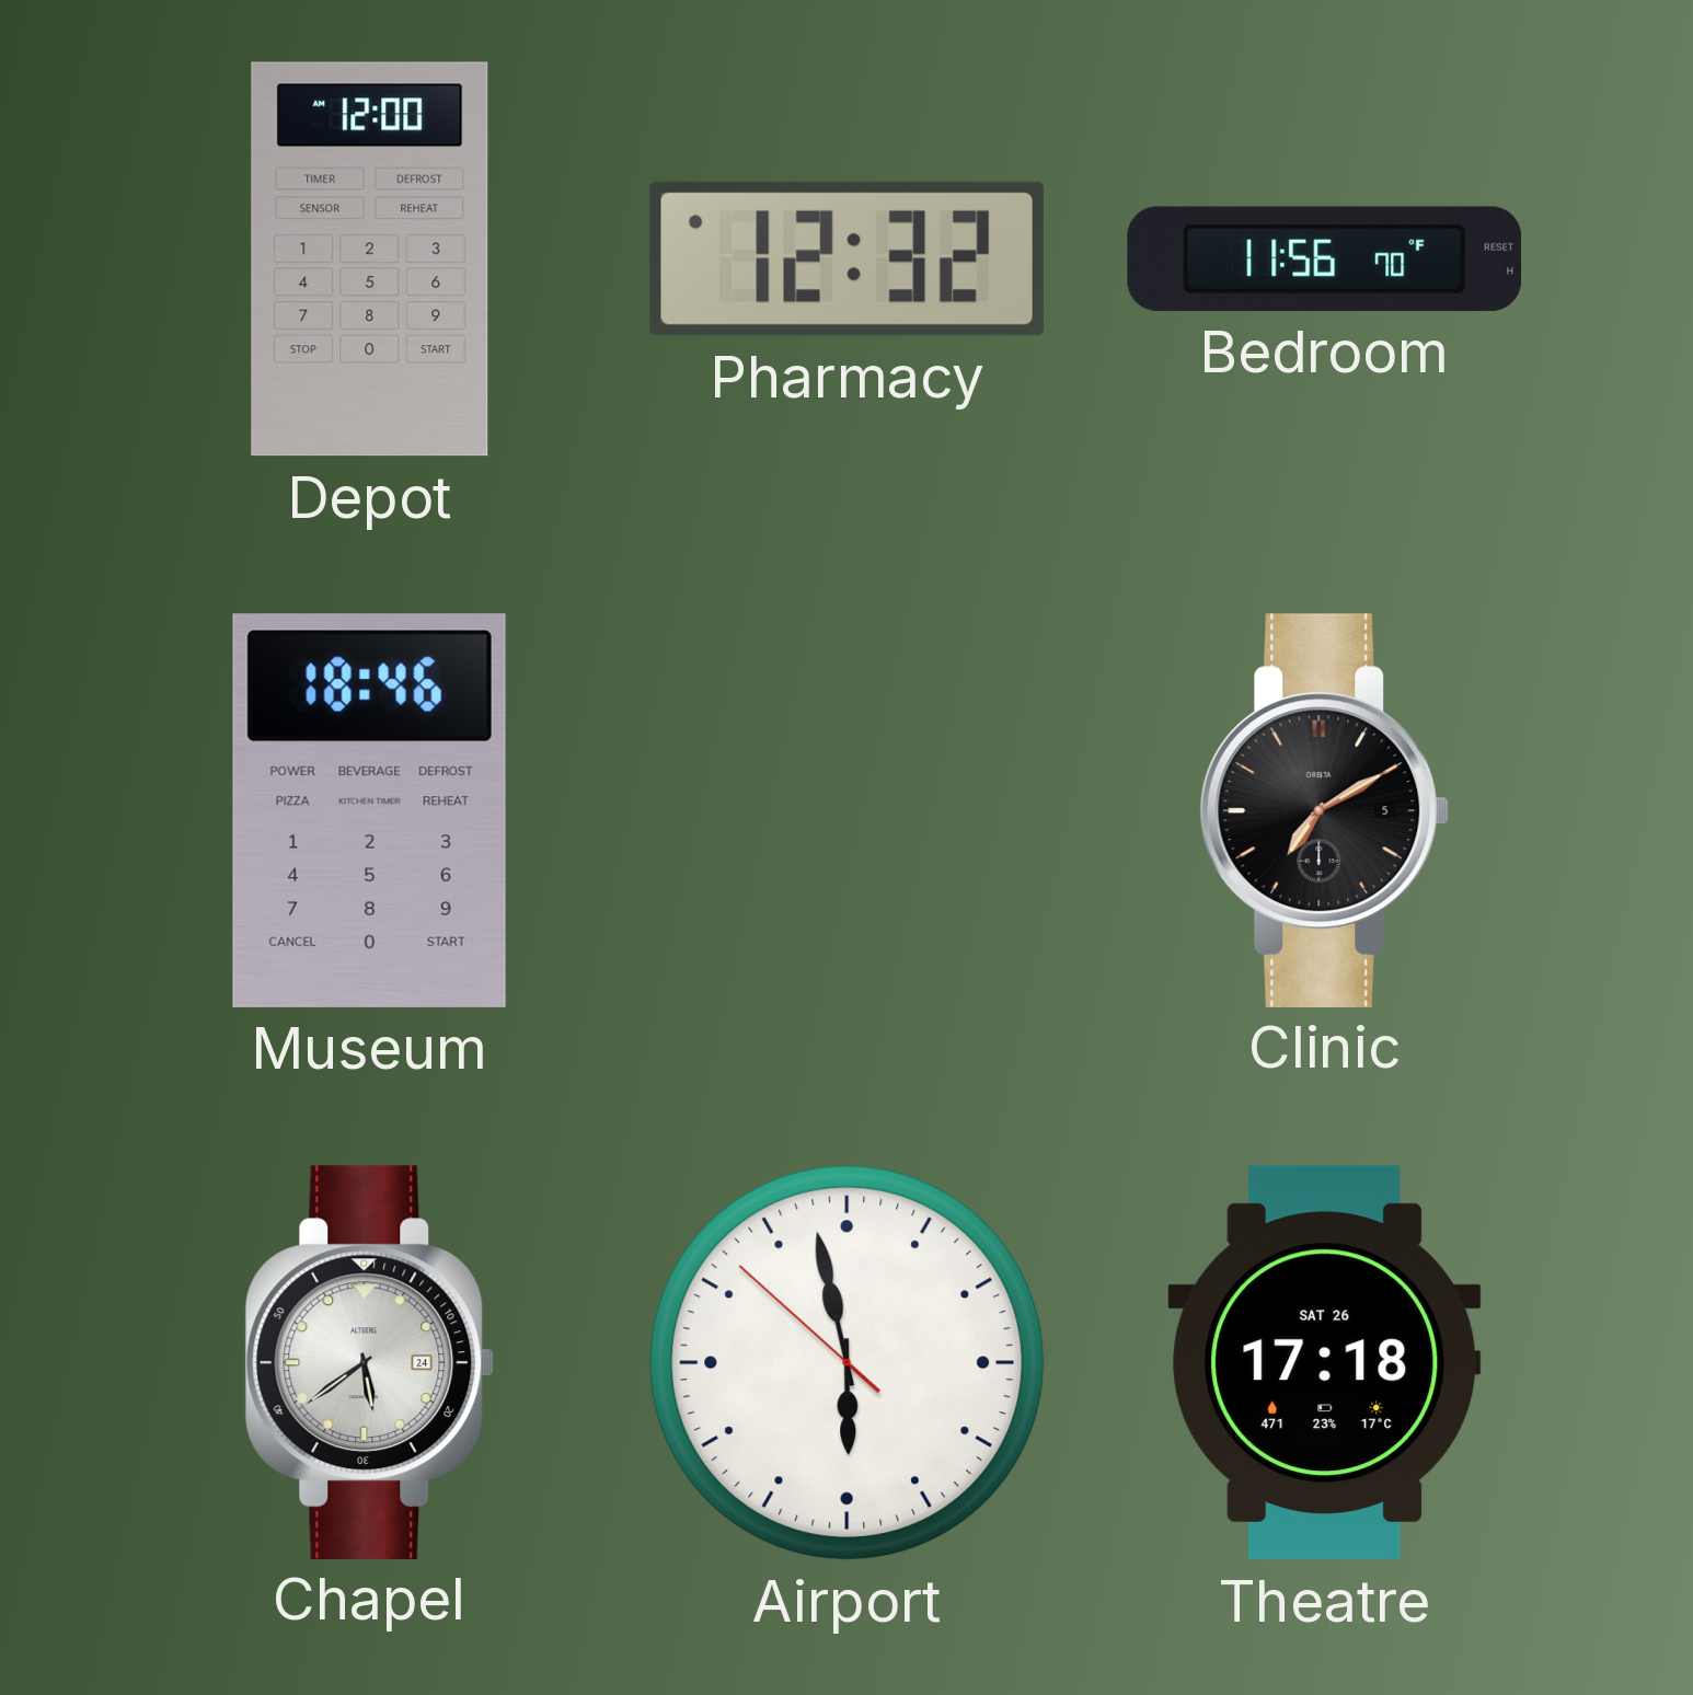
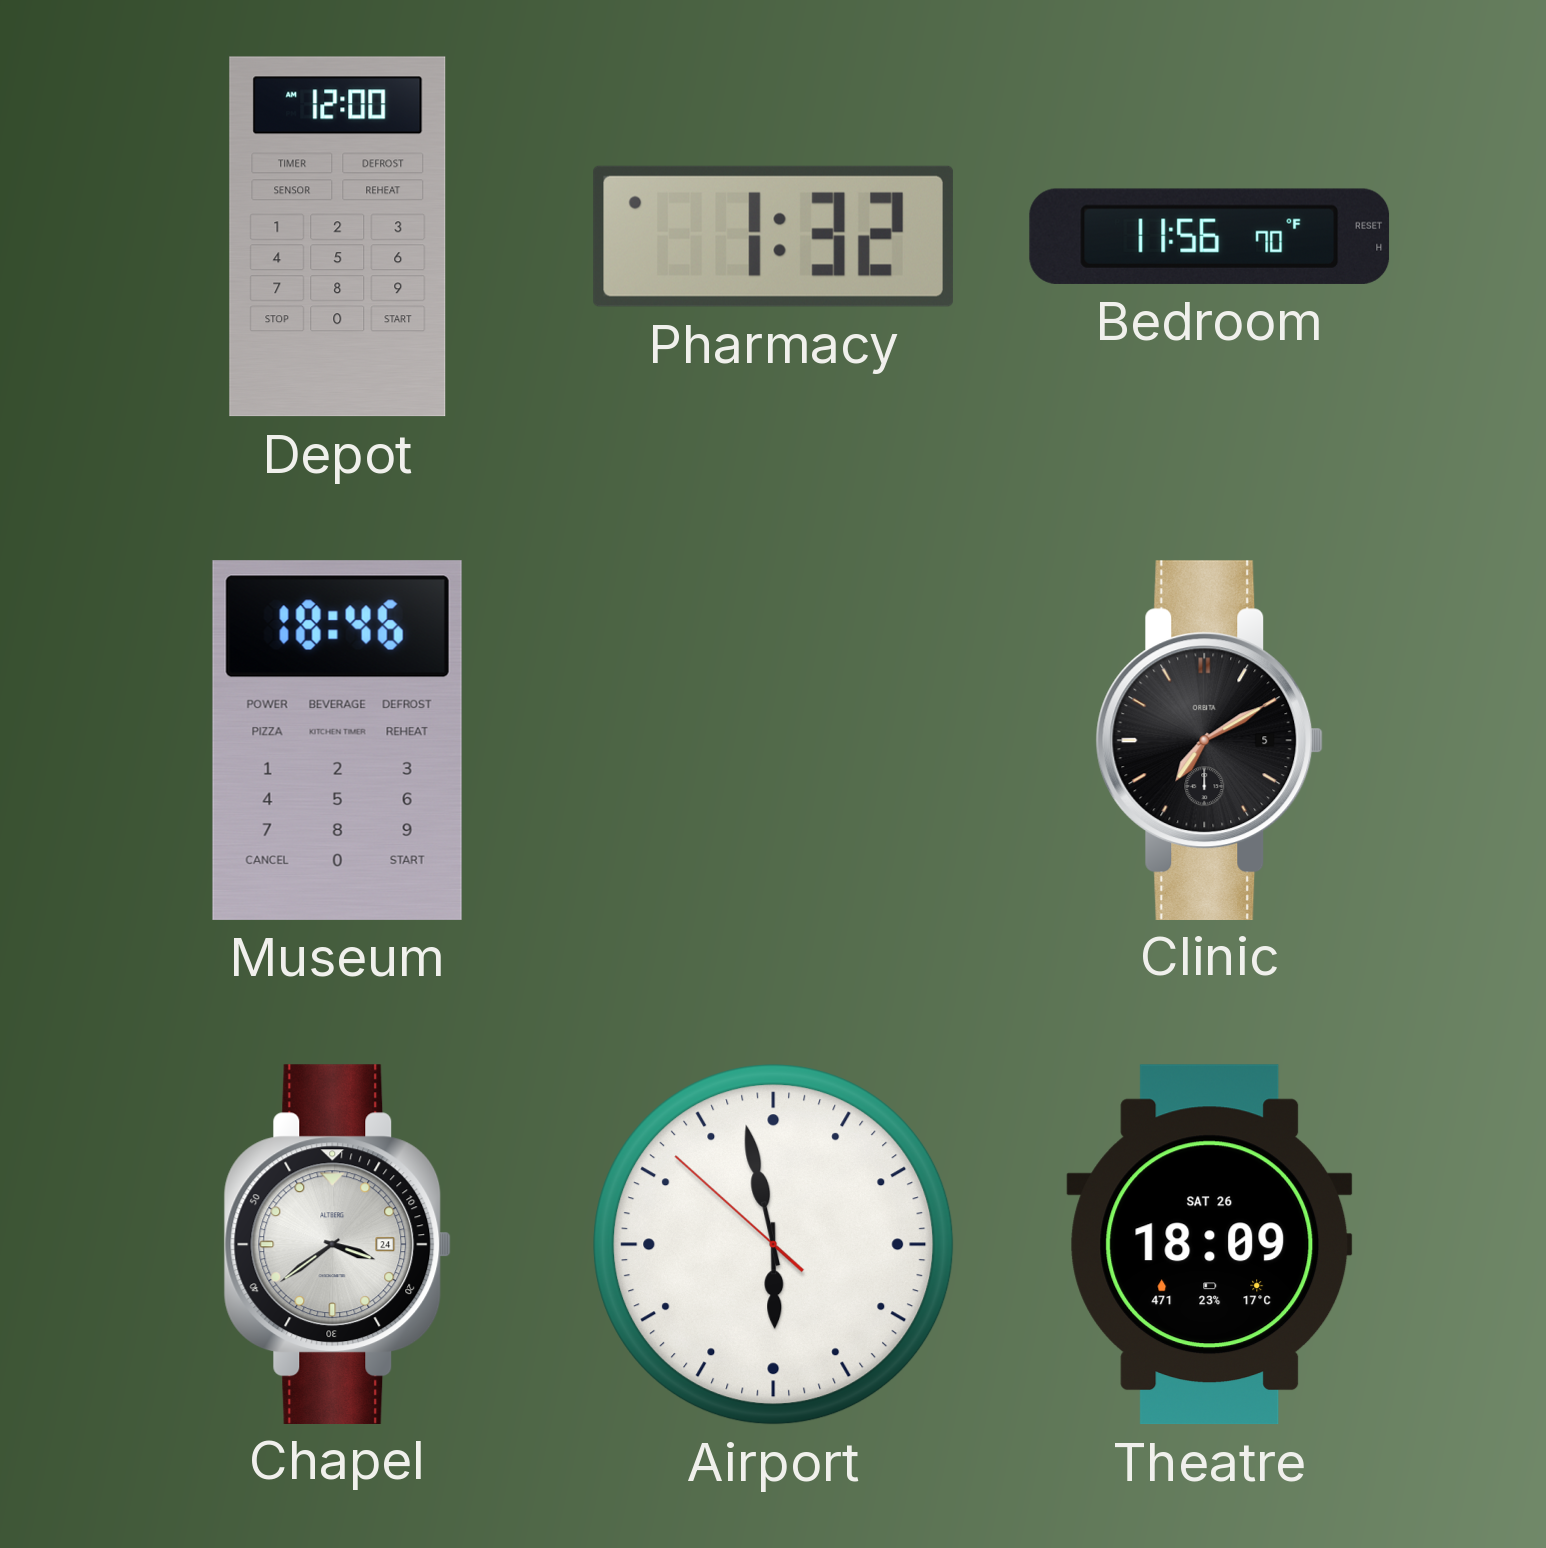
Pharmacy: 12:32 -> 1:32
Chapel: 5:39 -> 3:39
Theatre: 17:18 -> 18:09
